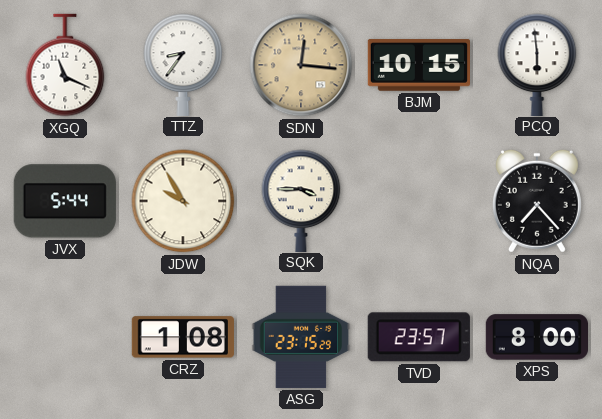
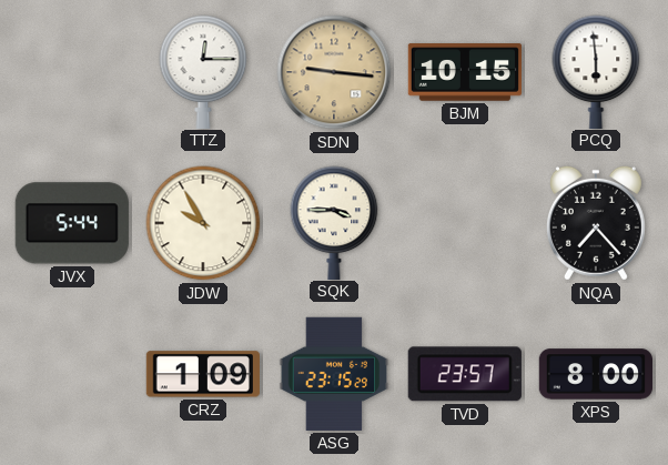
XGQ: 11:19 -> none
TTZ: 8:36 -> 12:15
SDN: 12:16 -> 9:16
CRZ: 1:08 -> 1:09
